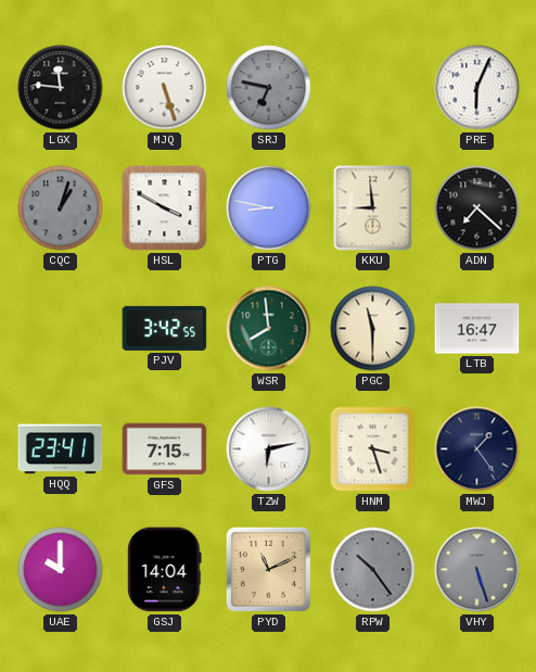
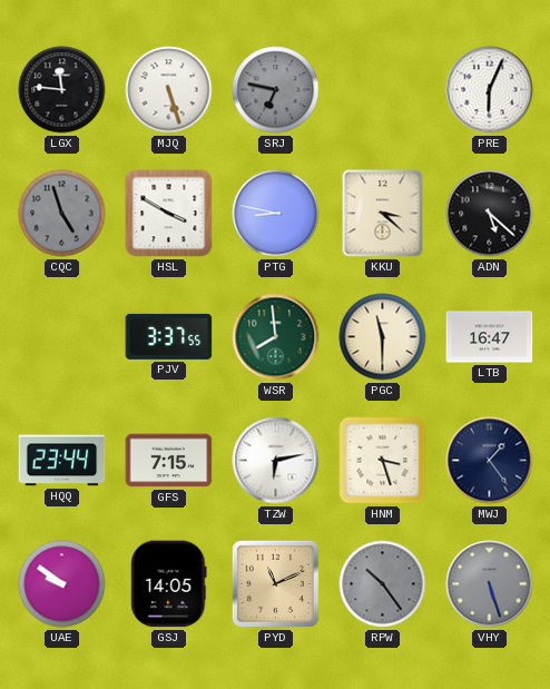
CQC: 1:03 -> 4:57
KKU: 8:59 -> 3:22
ADN: 7:22 -> 5:22
PJV: 3:42 -> 3:37
HQQ: 23:41 -> 23:44
UAE: 10:00 -> 9:51
GSJ: 14:04 -> 14:05
